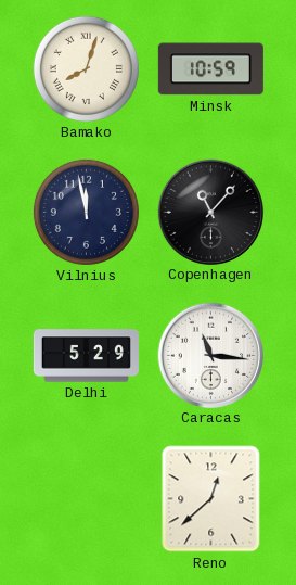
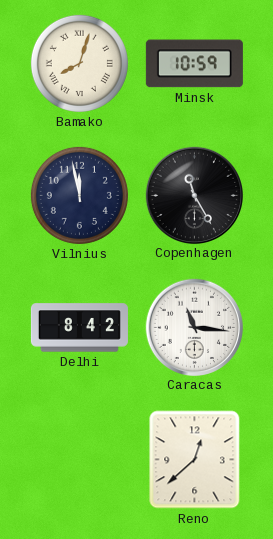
Copenhagen: 11:07 -> 11:25
Delhi: 5:29 -> 8:42
